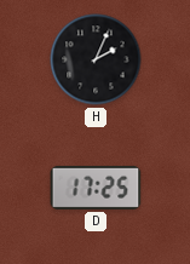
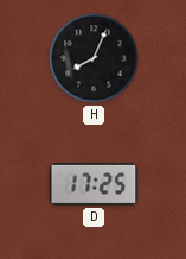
H: 2:04 -> 8:04
